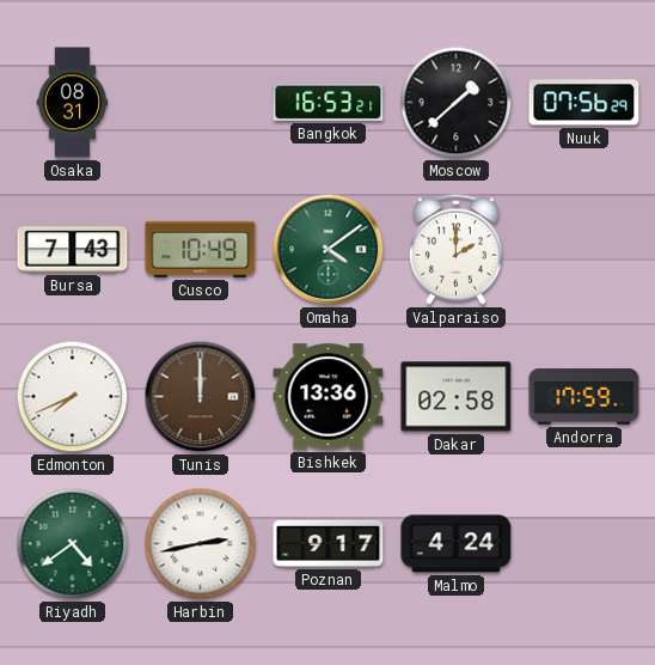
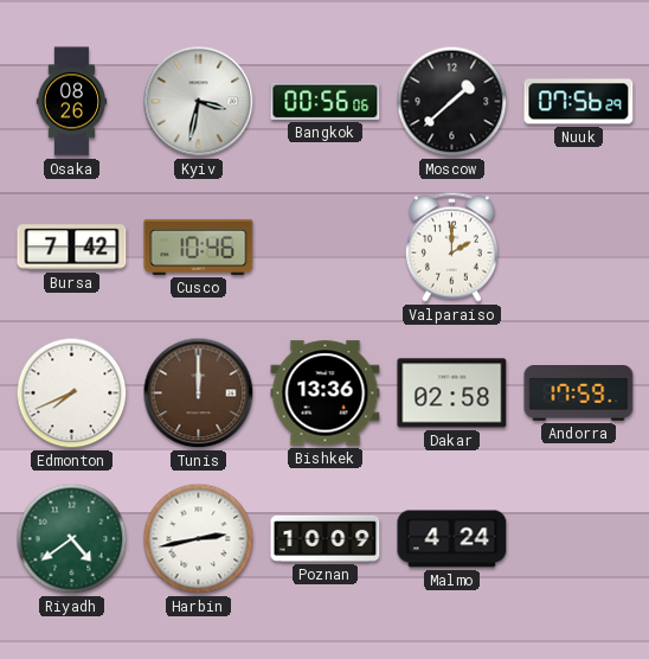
Osaka: 08:31 -> 08:26
Kyiv: none -> 3:32
Bangkok: 16:53 -> 00:56
Bursa: 7:43 -> 7:42
Cusco: 10:49 -> 10:46
Omaha: 4:09 -> none
Poznan: 9:17 -> 10:09
